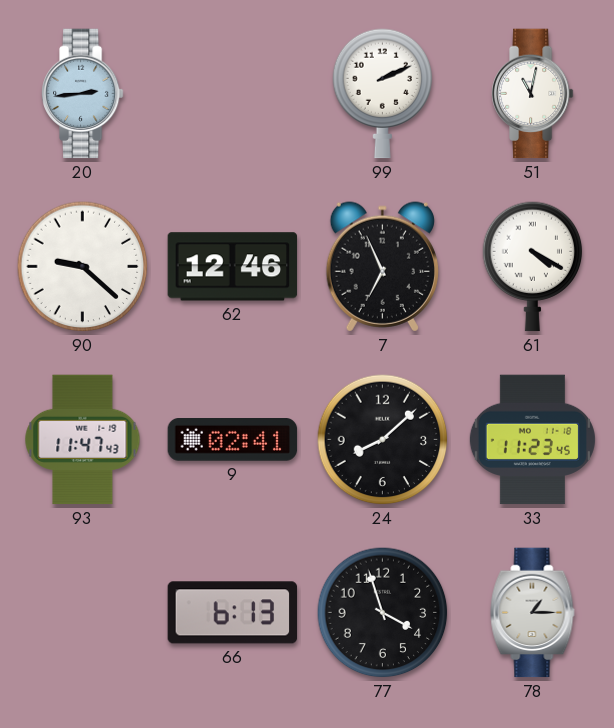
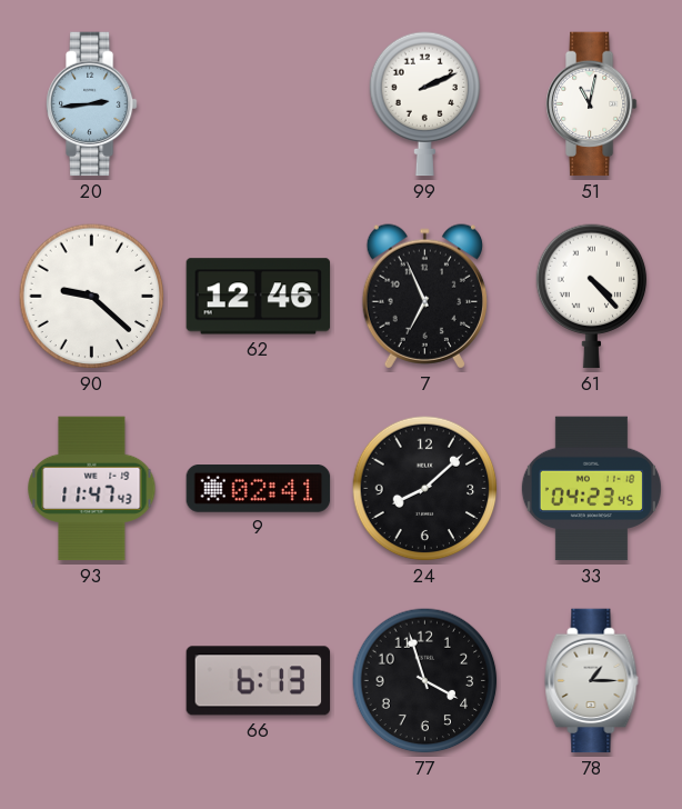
61: 4:20 -> 4:23
33: 11:23 -> 04:23
